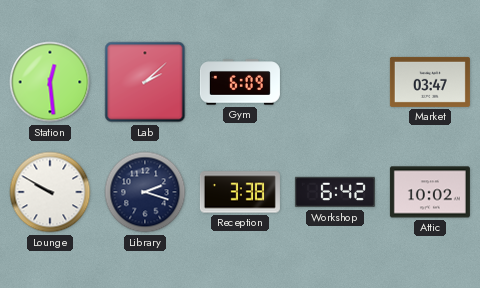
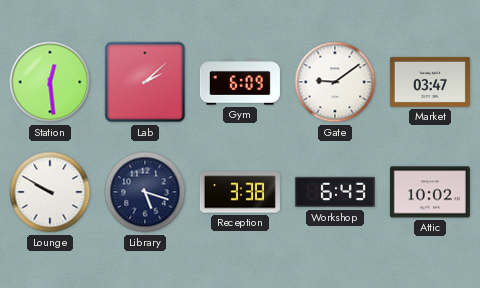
Gate: none -> 9:09
Library: 2:18 -> 5:18
Workshop: 6:42 -> 6:43
